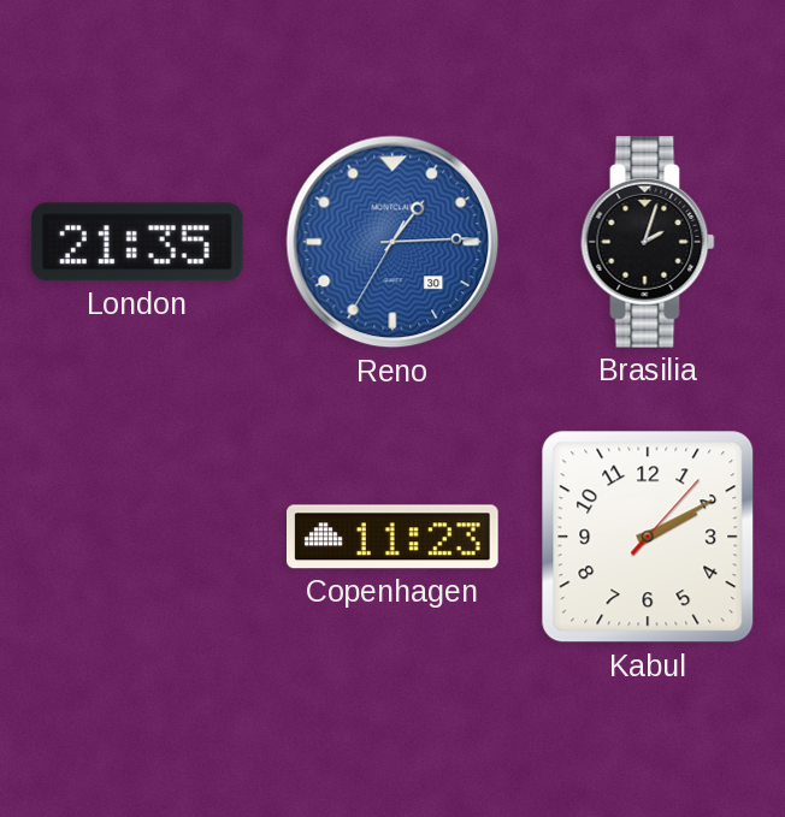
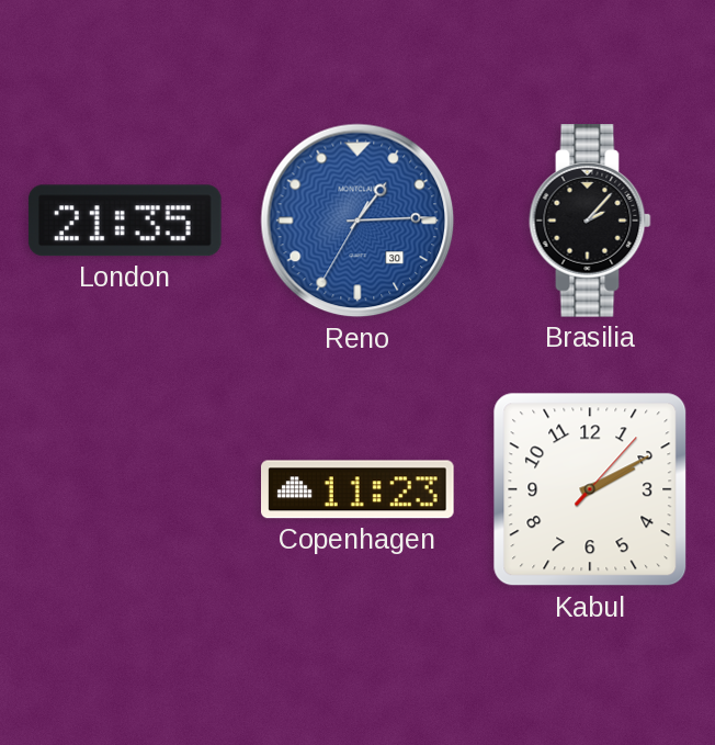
Brasilia: 2:03 -> 2:07
